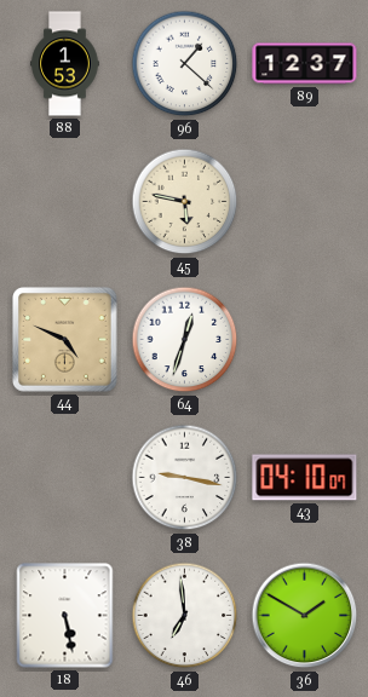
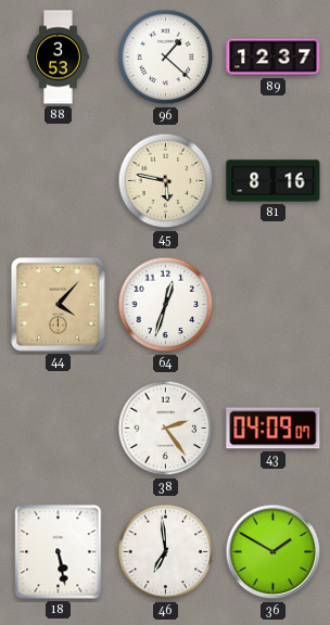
88: 1:53 -> 3:53
81: none -> 8:16
44: 4:49 -> 4:07
38: 9:17 -> 2:24
43: 04:10 -> 04:09
